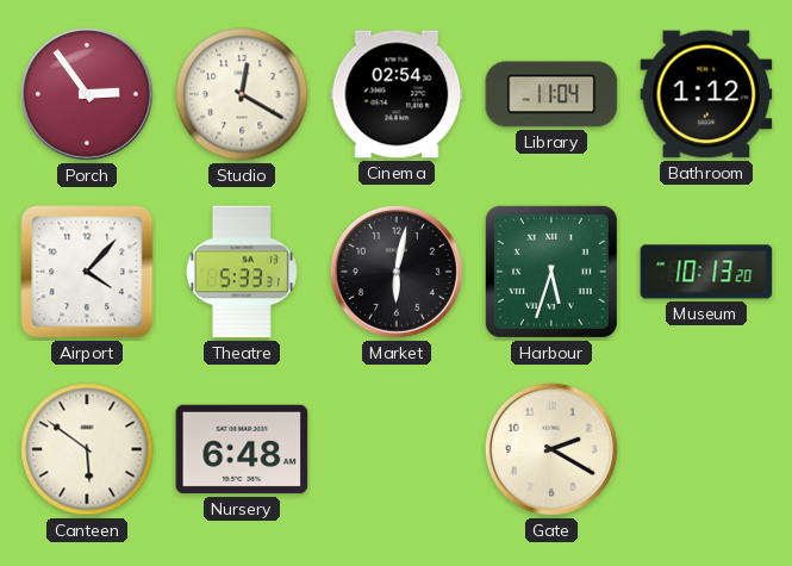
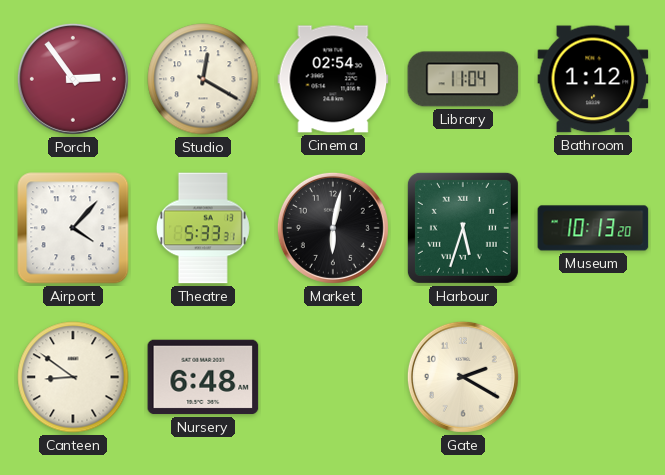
Canteen: 5:51 -> 8:51
